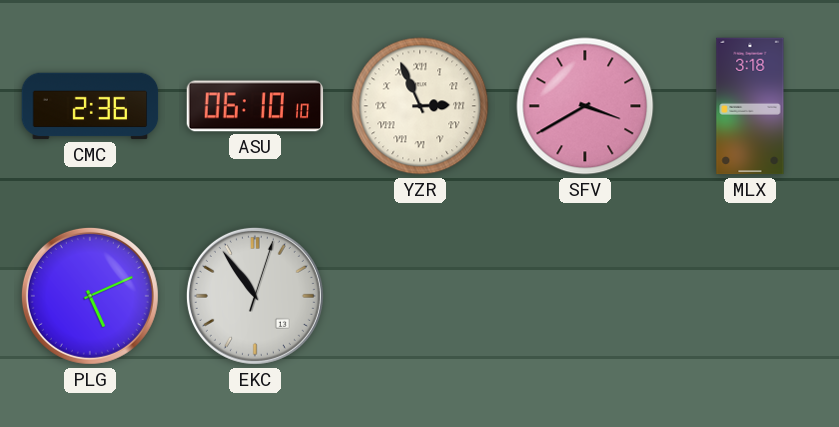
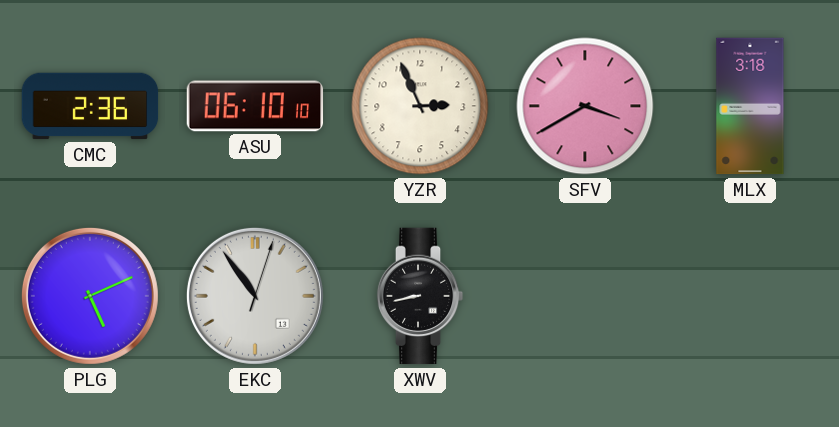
YZR numerals: Roman -> Arabic
XWV: none -> 8:43
